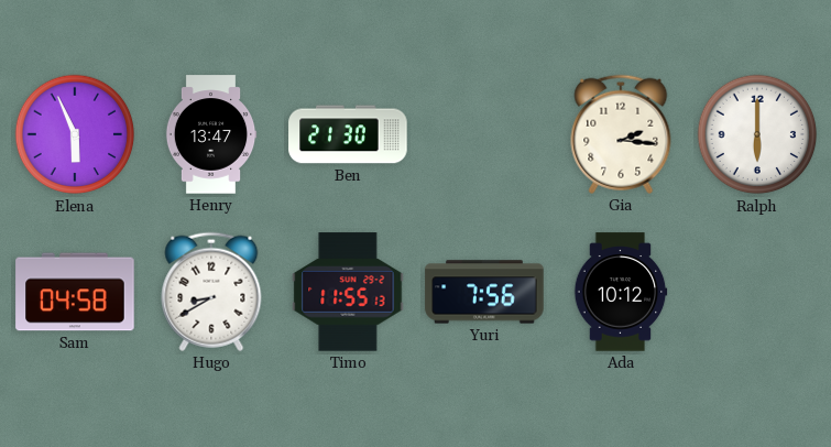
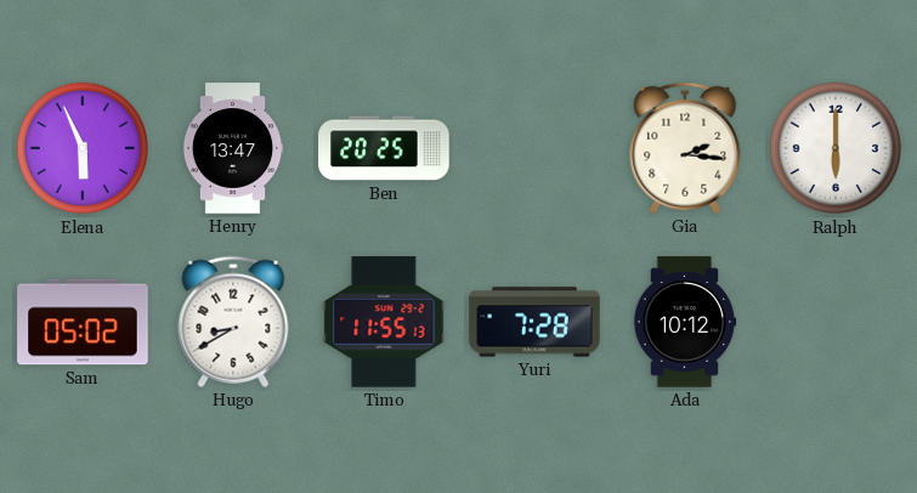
Ben: 21:30 -> 20:25
Sam: 04:58 -> 05:02
Yuri: 7:56 -> 7:28
